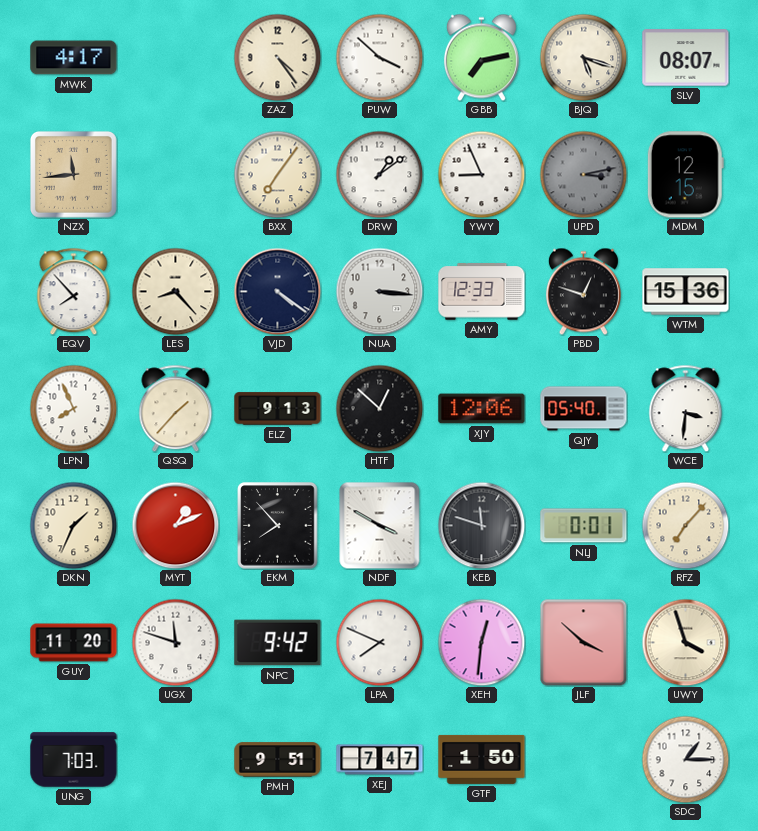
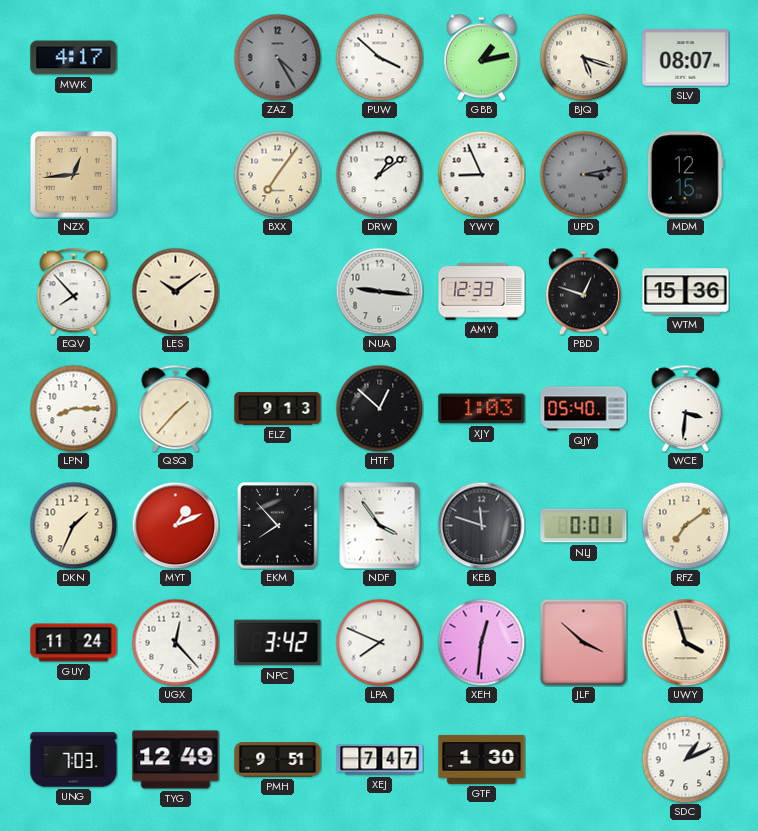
ZAZ: 4:24 -> 4:25
ZAZ dial: cream -> grey
GBB: 7:13 -> 1:13
NZX: 11:44 -> 12:44
LES: 8:23 -> 10:09
VJD: 4:21 -> none
NUA: 3:16 -> 9:16
LPN: 7:56 -> 8:15
XJY: 12:06 -> 1:03
NDF: 3:50 -> 3:54
RFZ: 7:07 -> 7:09
GUY: 11:20 -> 11:24
UGX: 11:48 -> 12:23
NPC: 9:42 -> 3:42
TYG: none -> 12:49
GTF: 1:50 -> 1:30
SDC: 1:15 -> 1:11
